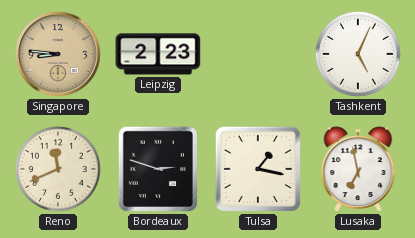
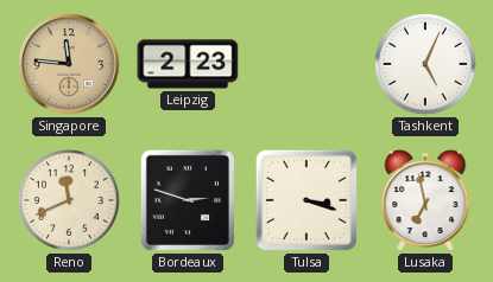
Singapore: 8:46 -> 11:46
Tulsa: 1:17 -> 3:18
